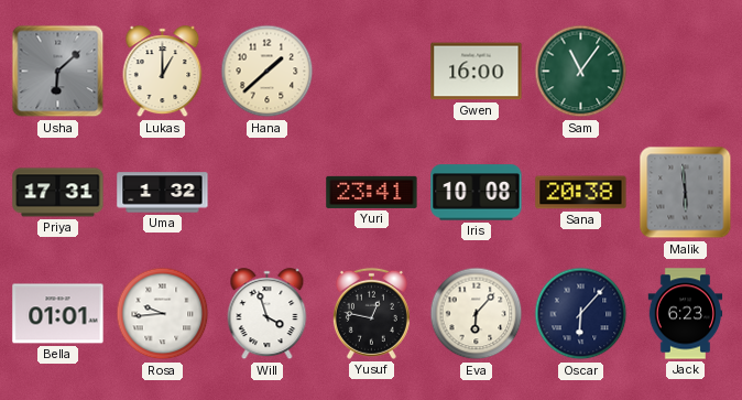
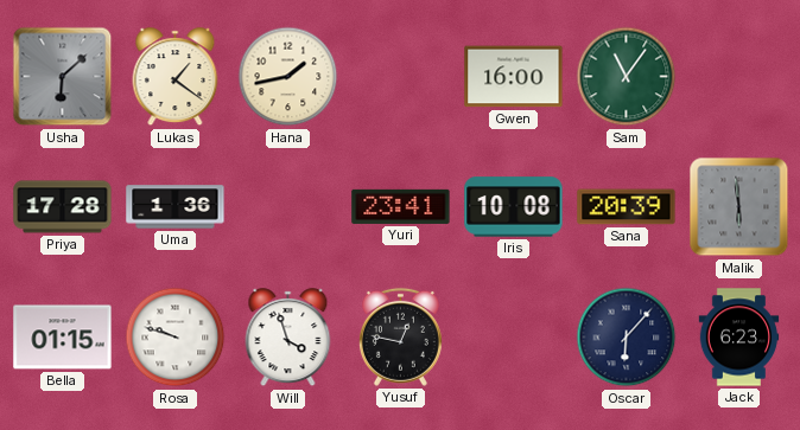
Lukas: 1:00 -> 1:21
Hana: 1:38 -> 1:43
Priya: 17:31 -> 17:28
Uma: 1:32 -> 1:36
Sana: 20:38 -> 20:39
Bella: 01:01 -> 01:15
Rosa: 9:44 -> 9:48
Eva: 6:07 -> none
